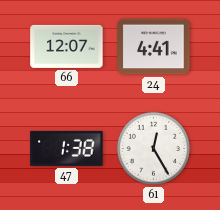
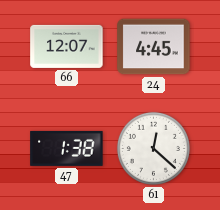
24: 4:41 -> 4:45
61: 12:25 -> 12:22
